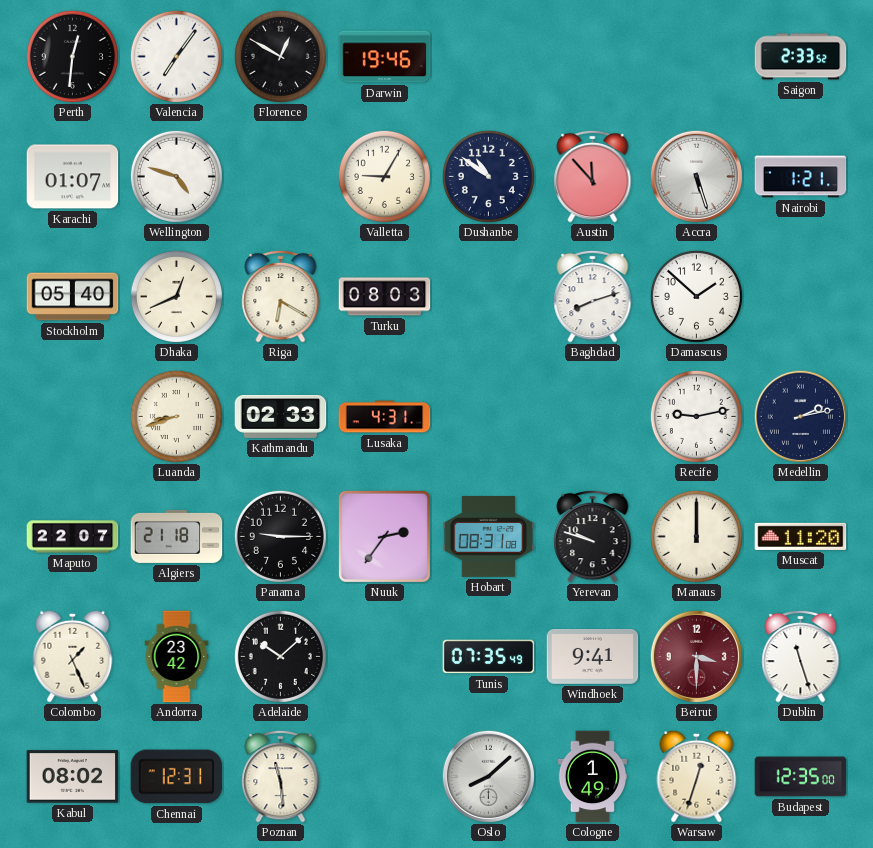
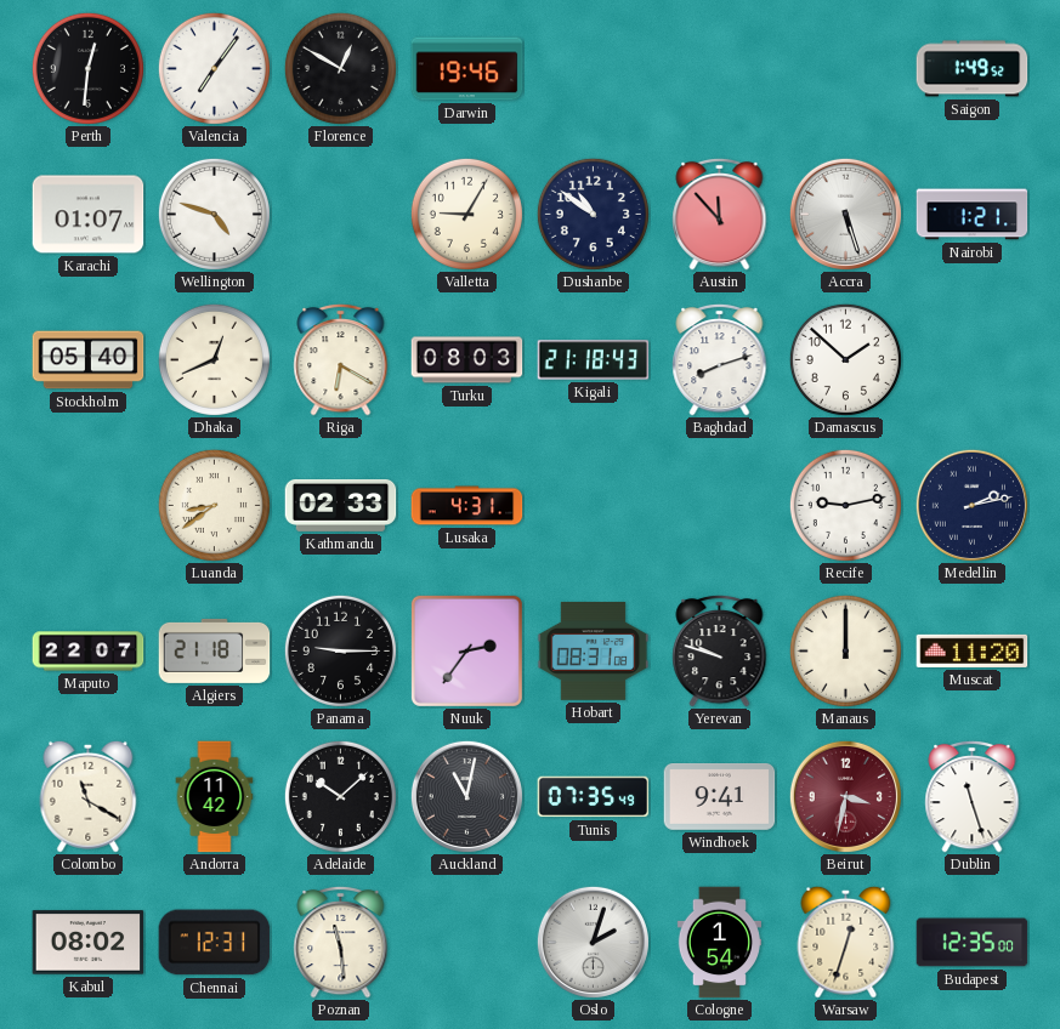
Saigon: 2:33 -> 1:49
Kigali: none -> 21:18
Luanda: 8:42 -> 8:39
Colombo: 1:26 -> 11:20
Andorra: 23:42 -> 11:42
Auckland: none -> 11:02
Beirut: 3:30 -> 3:32
Oslo: 8:08 -> 2:03
Cologne: 1:49 -> 1:54
